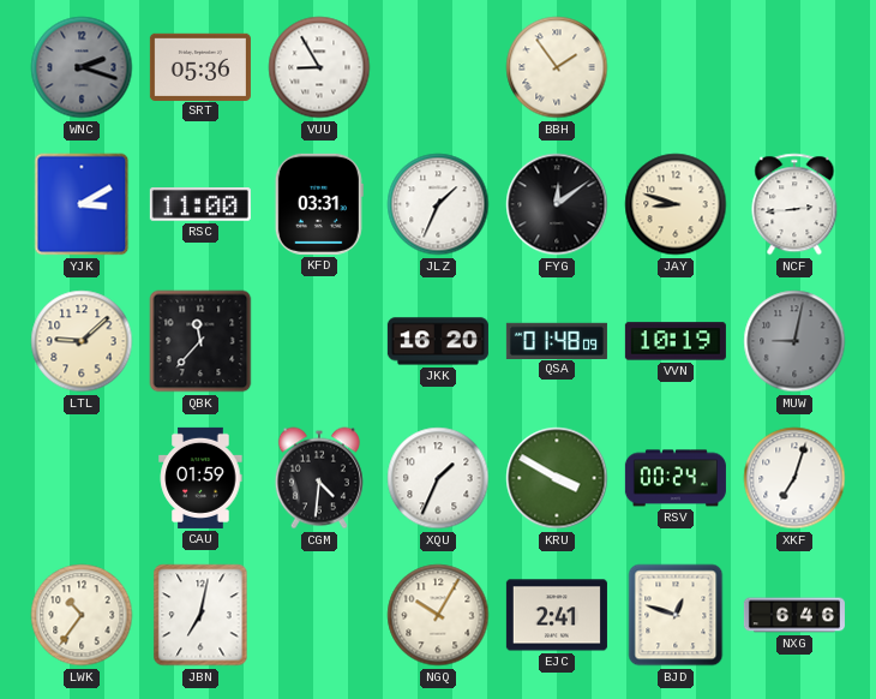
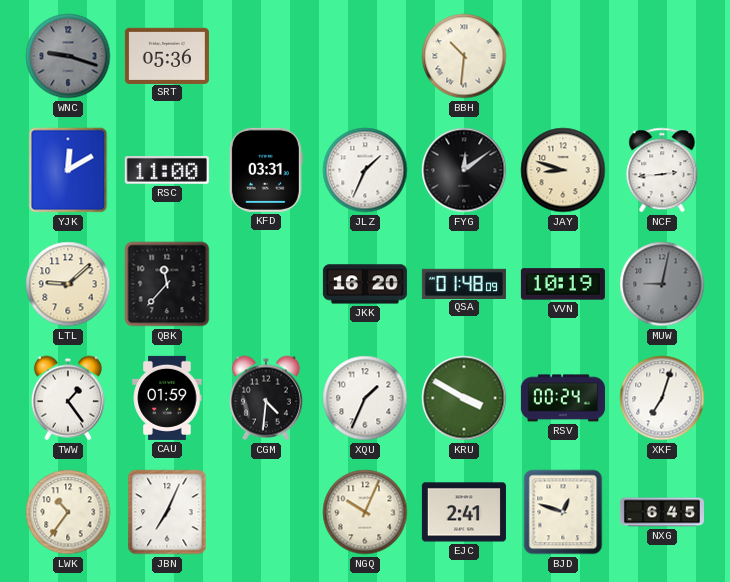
WNC: 2:18 -> 9:18
VUU: 8:55 -> none
BBH: 1:54 -> 10:31
YJK: 3:10 -> 12:10
TWW: none -> 1:24
JBN: 7:02 -> 7:04
NGQ: 10:05 -> 10:04
NXG: 6:46 -> 6:45
